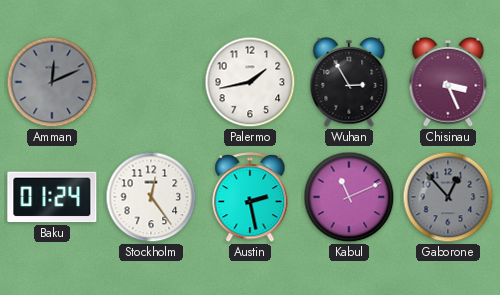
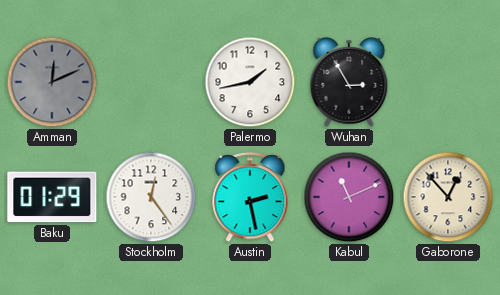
Chisinau: 3:26 -> none
Baku: 01:24 -> 01:29
Gaborone dial: grey -> cream
